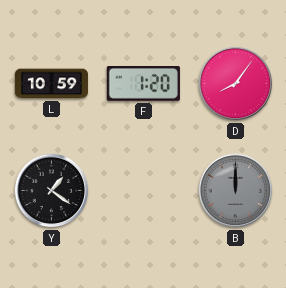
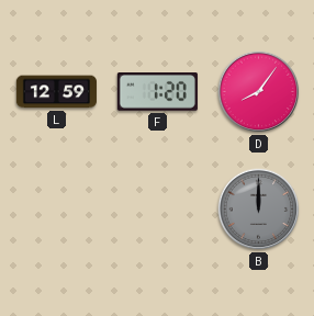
L: 10:59 -> 12:59
Y: 1:21 -> none
